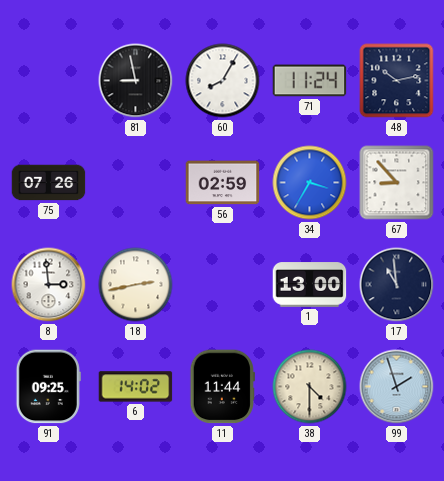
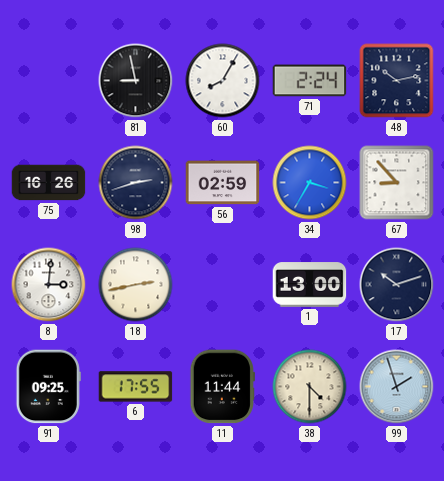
71: 11:24 -> 2:24
75: 07:26 -> 16:26
98: none -> 2:42
8: 2:59 -> 3:01
17: 10:59 -> 10:12
6: 14:02 -> 17:55
